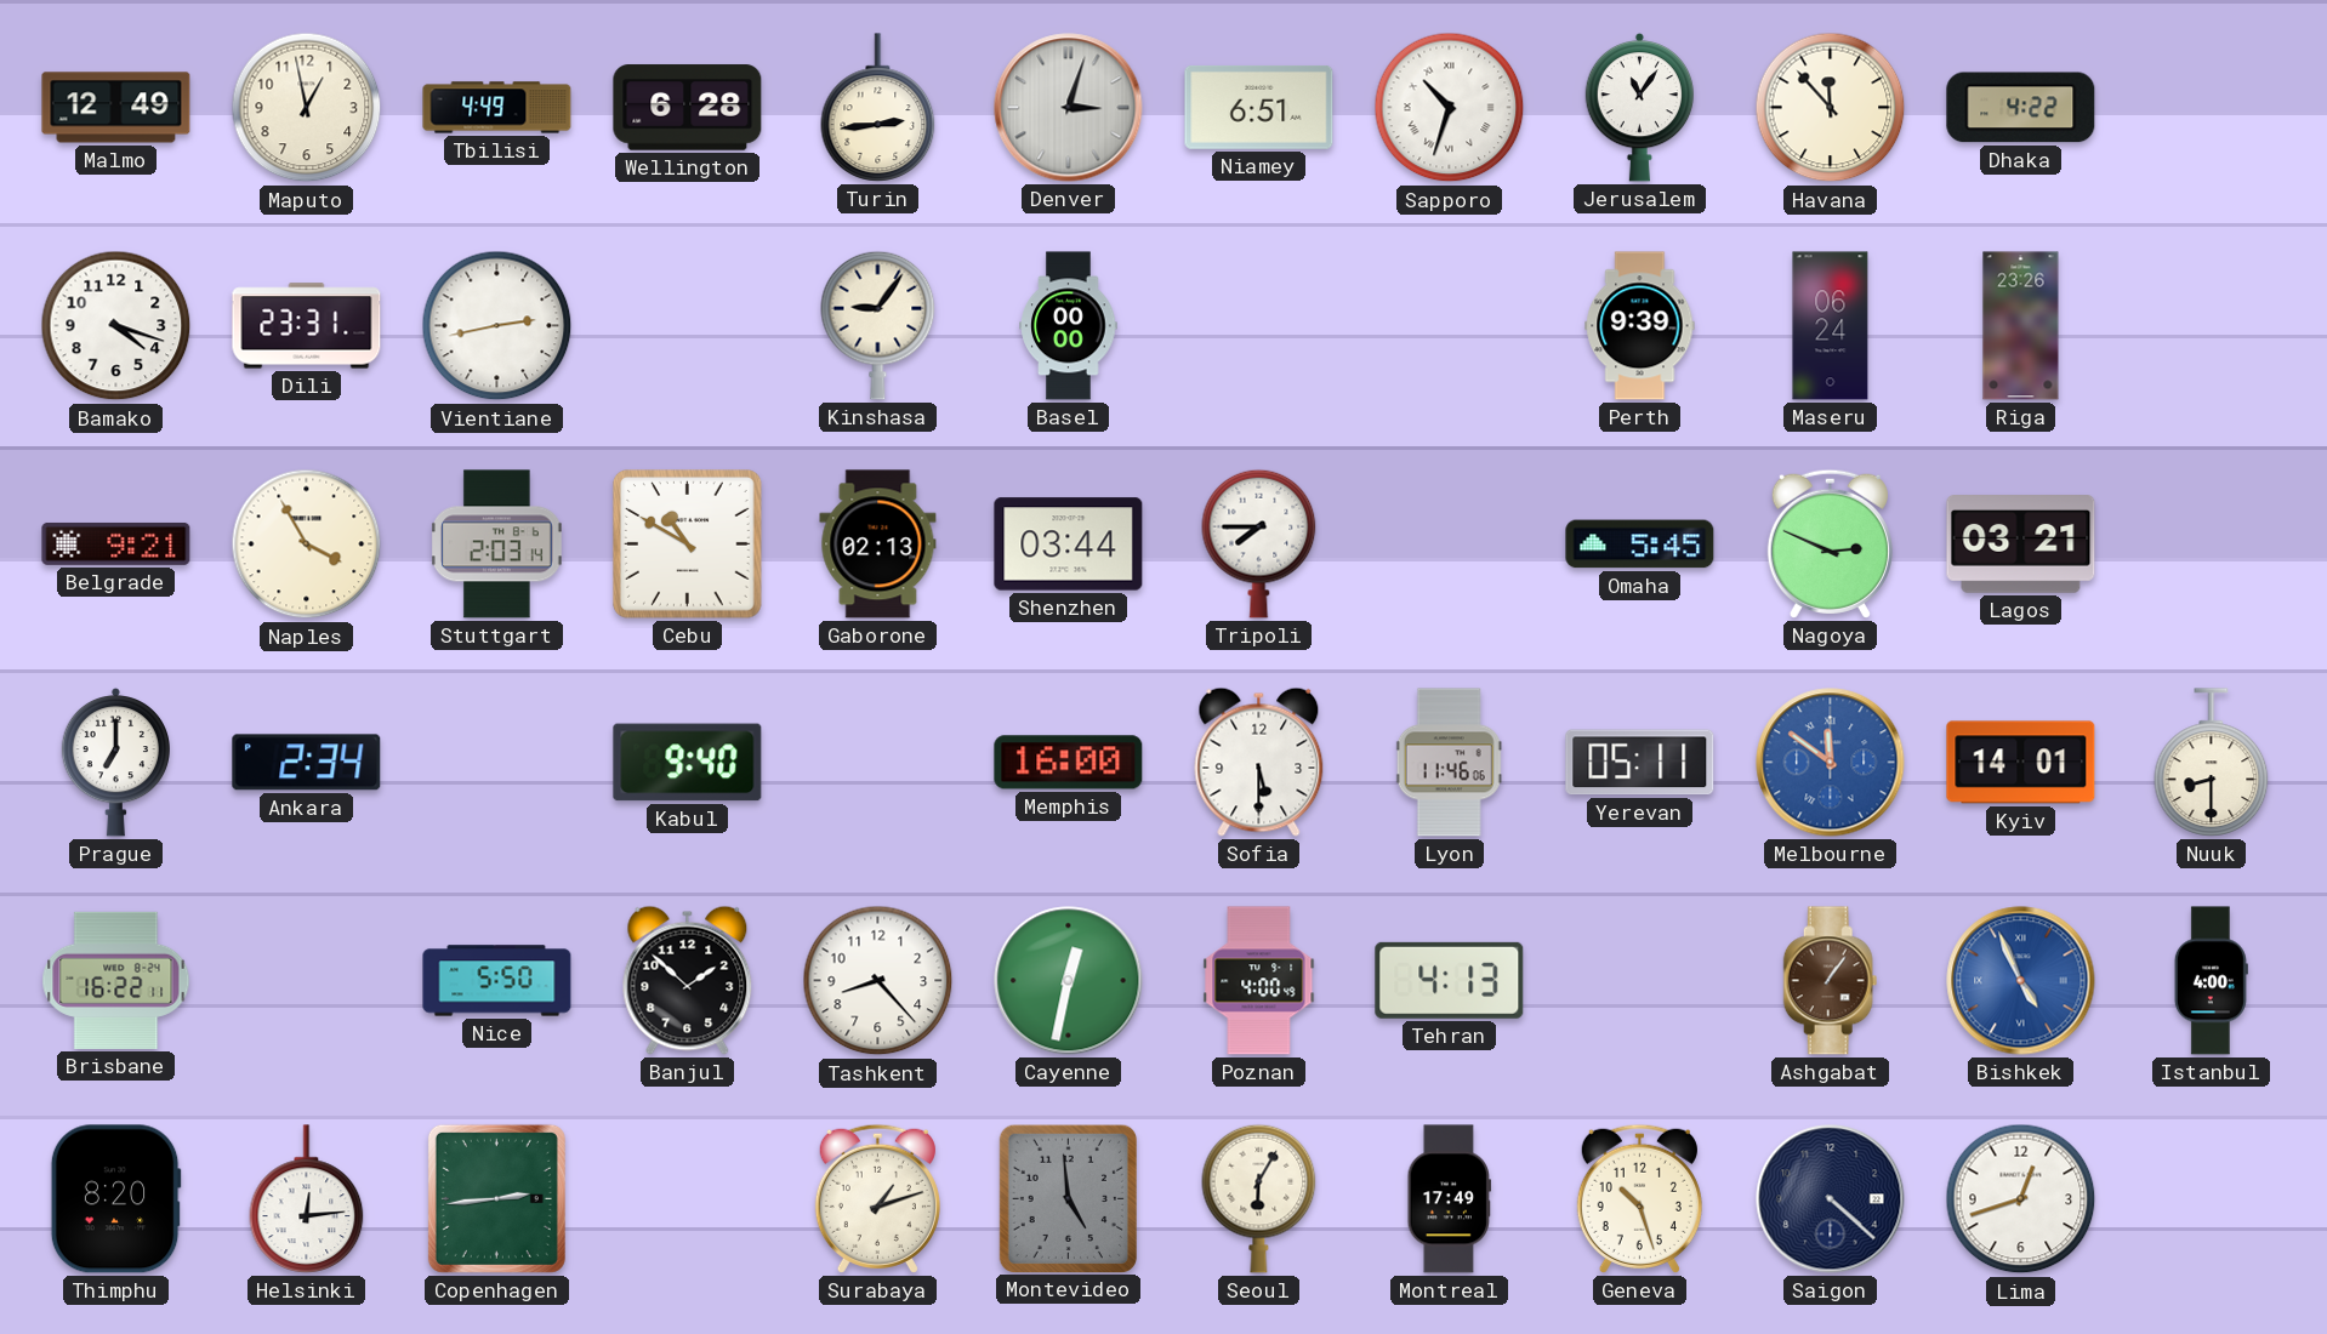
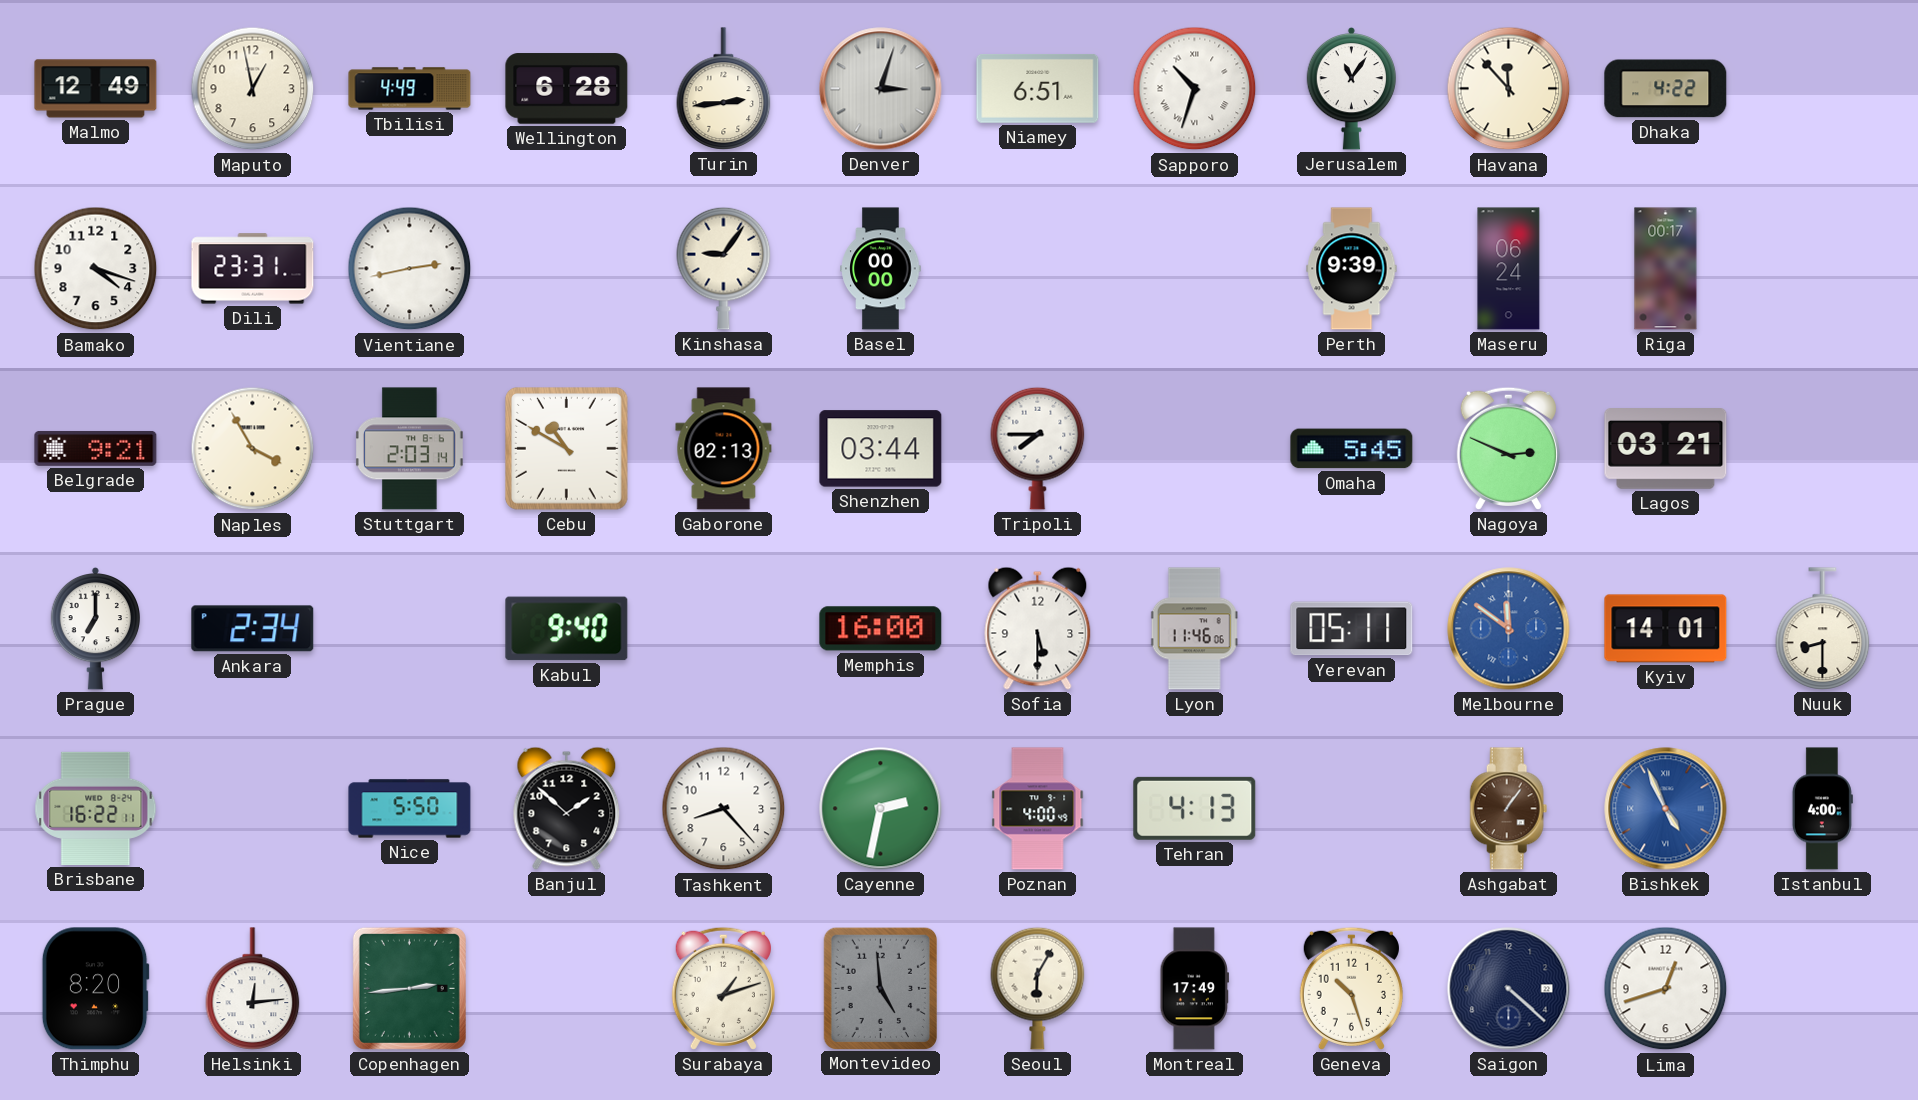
Riga: 23:26 -> 00:17
Cayenne: 12:32 -> 2:32
